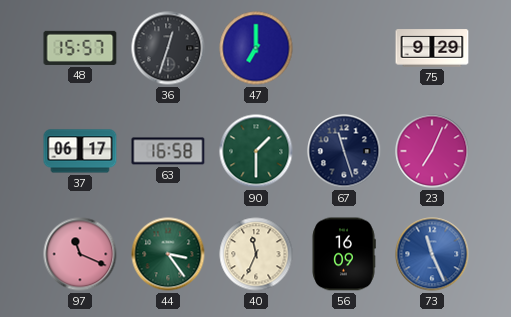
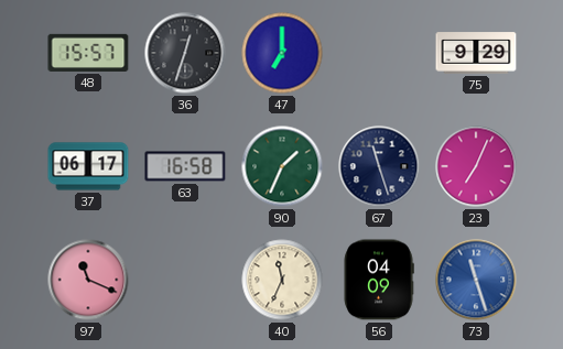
90: 1:30 -> 1:34
44: 3:24 -> none
56: 16:09 -> 04:09
73: 11:26 -> 11:27
